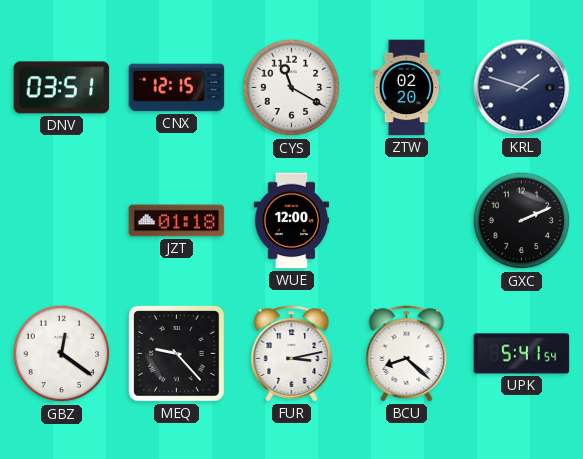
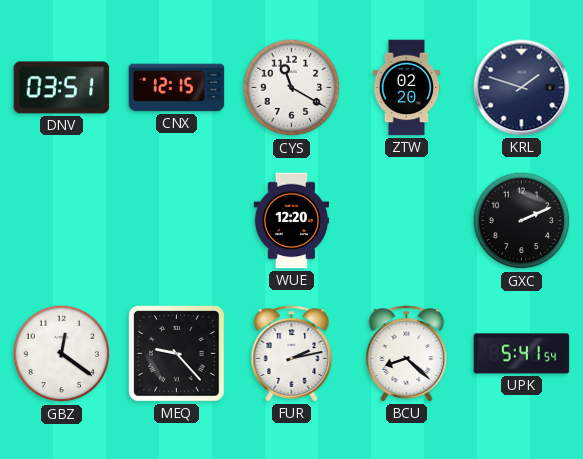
JZT: 01:18 -> none
WUE: 12:00 -> 12:20
FUR: 3:13 -> 2:13
